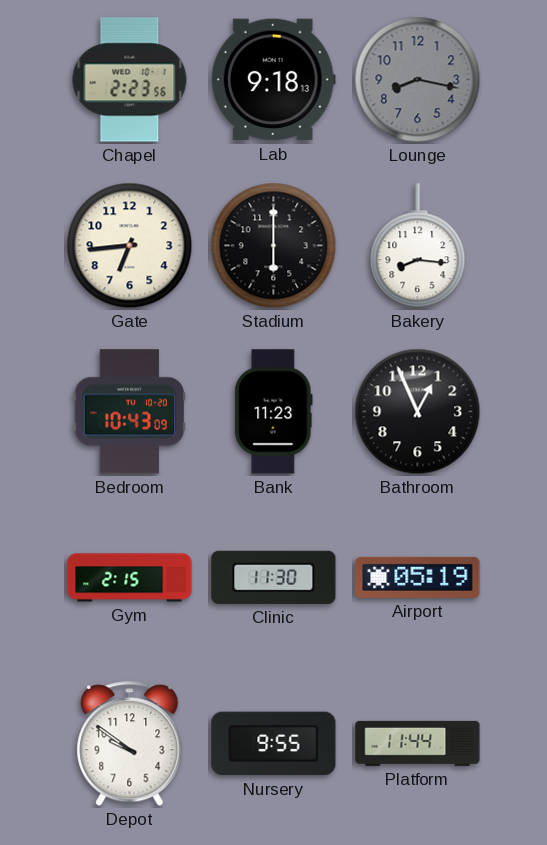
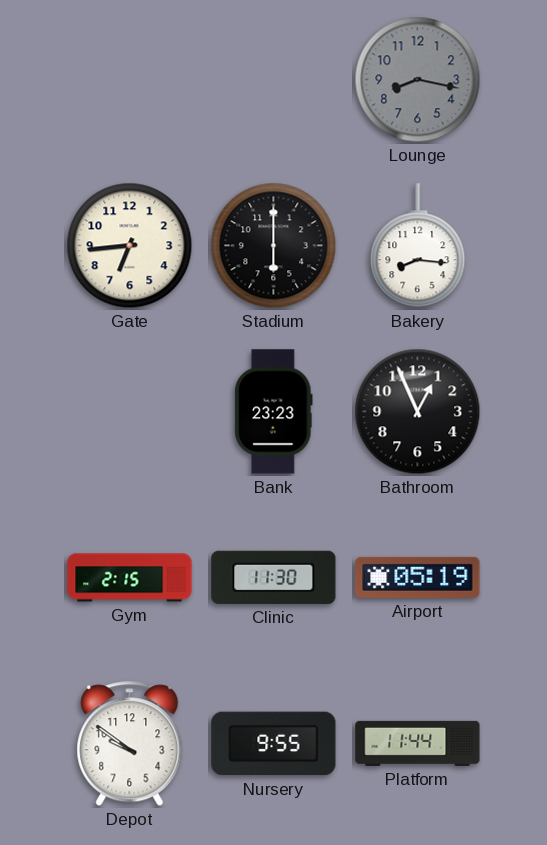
Chapel: 2:23 -> none
Lab: 9:18 -> none
Bedroom: 10:43 -> none
Bank: 11:23 -> 23:23
